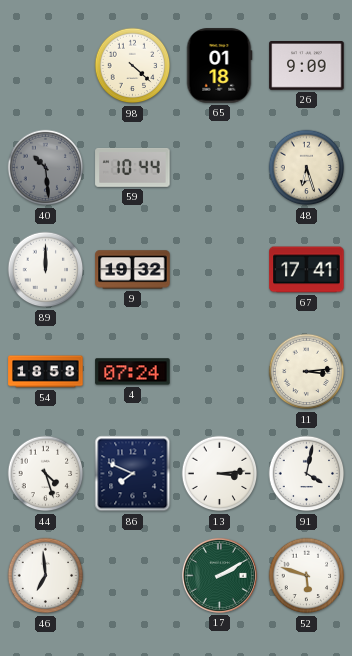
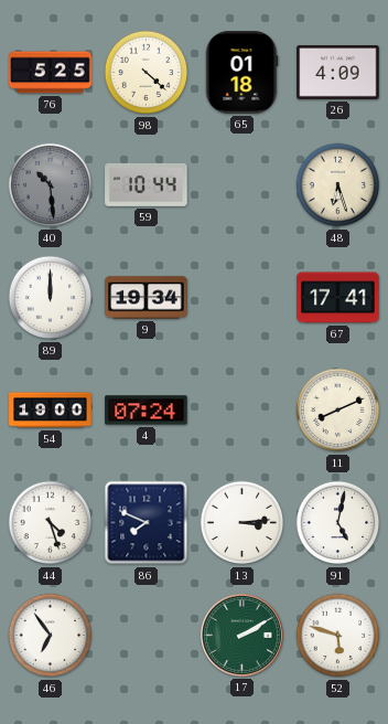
76: none -> 5:25
26: 9:09 -> 4:09
9: 19:32 -> 19:34
54: 18:58 -> 19:00
11: 3:14 -> 8:11
91: 4:02 -> 5:02
46: 6:59 -> 6:54
